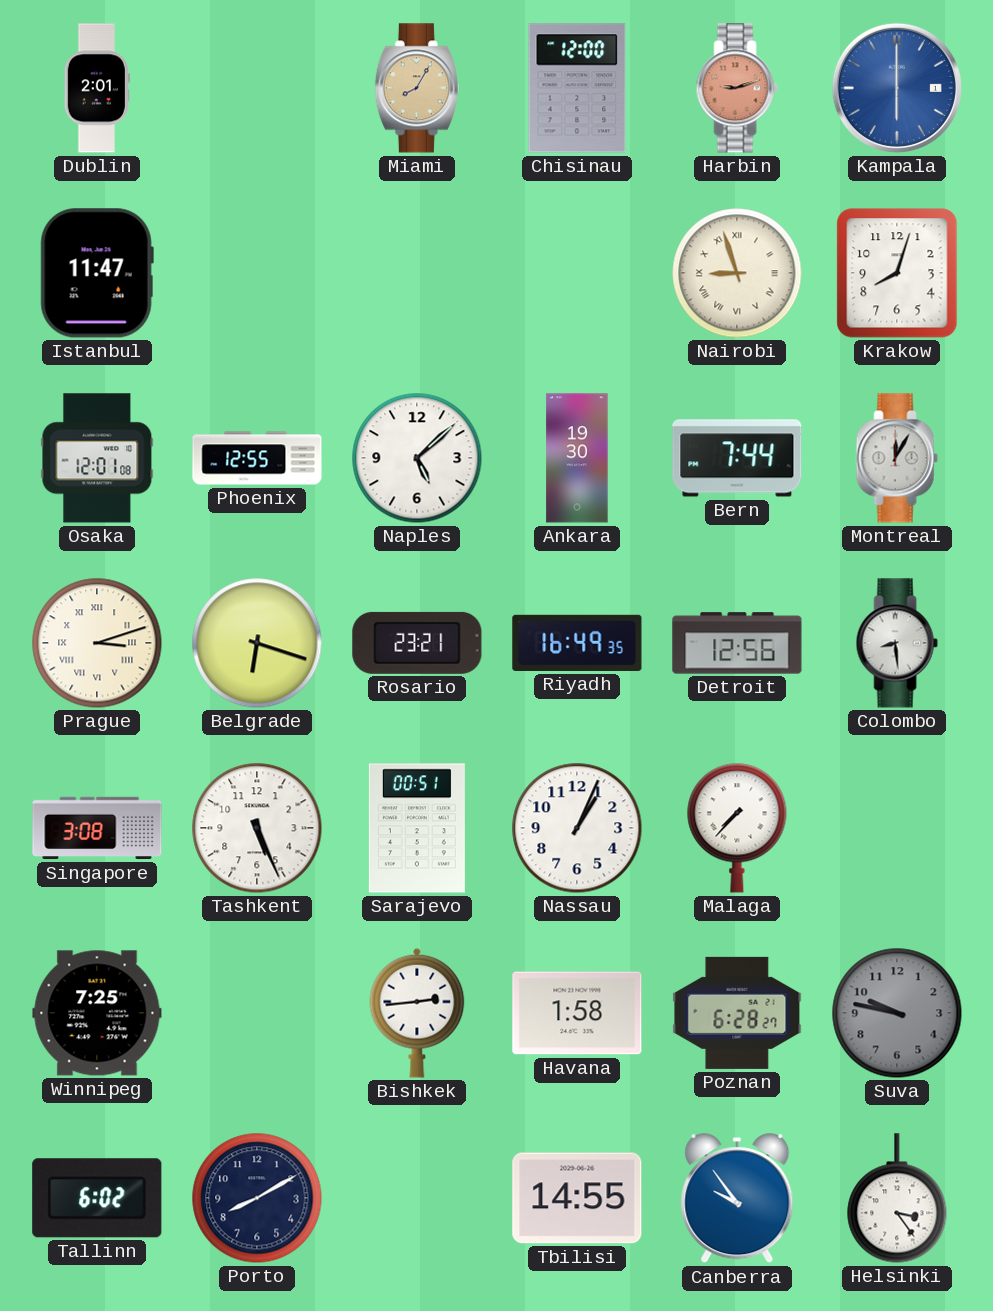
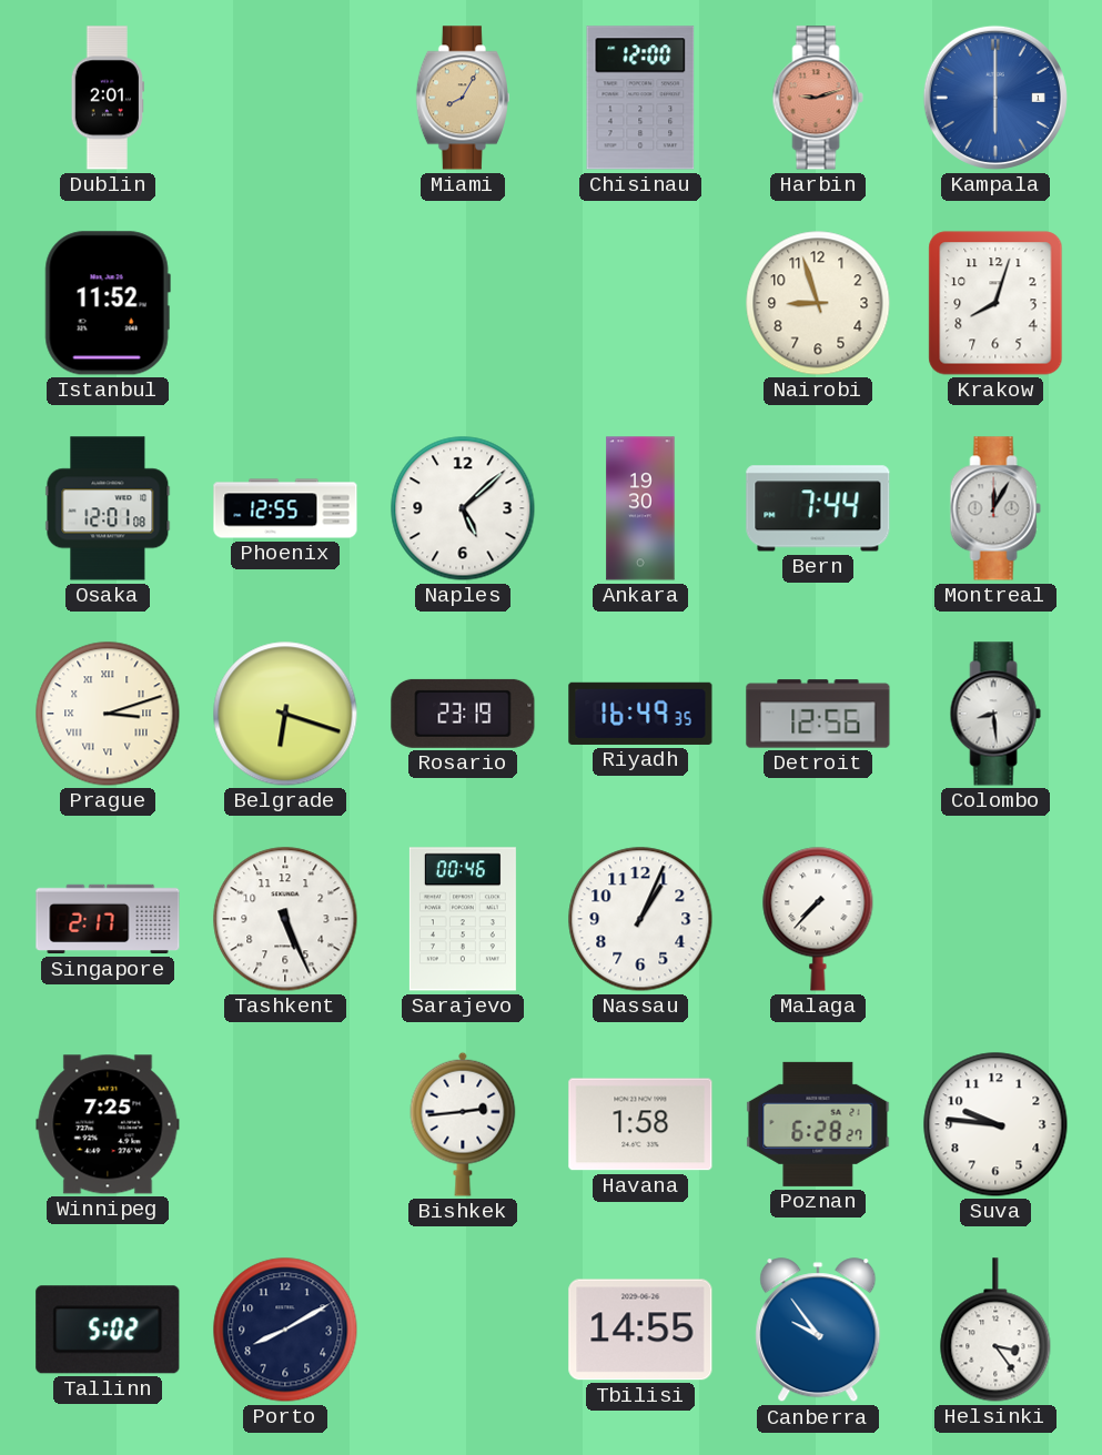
Istanbul: 11:47 -> 11:52
Nairobi numerals: Roman -> Arabic
Rosario: 23:21 -> 23:19
Singapore: 3:08 -> 2:17
Sarajevo: 00:51 -> 00:46
Suva: 9:47 -> 9:46
Suva dial: grey -> white
Tallinn: 6:02 -> 5:02
